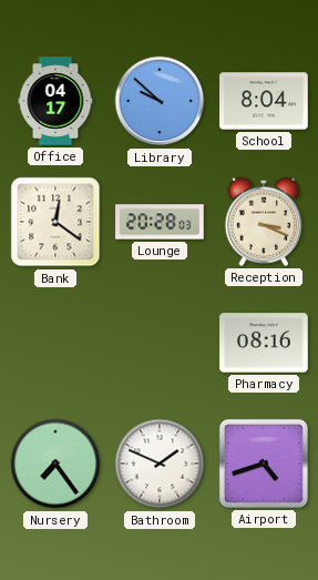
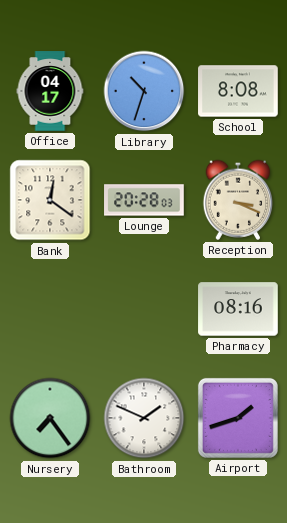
Library: 9:52 -> 10:33
School: 8:04 -> 8:08
Airport: 4:42 -> 1:42
